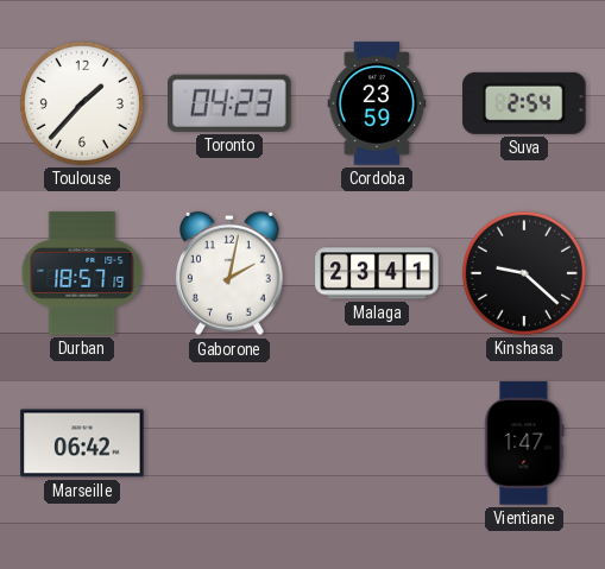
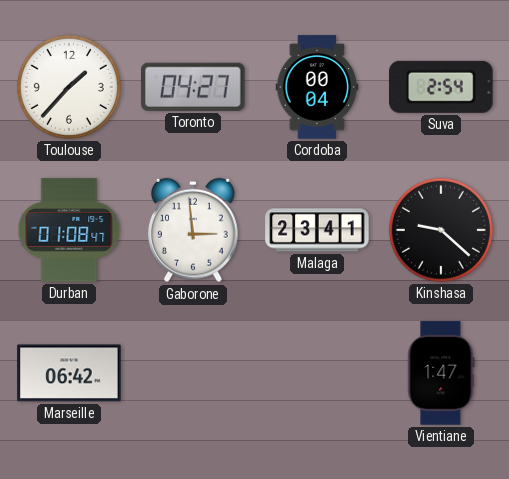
Toronto: 04:23 -> 04:27
Cordoba: 23:59 -> 00:04
Durban: 18:57 -> 01:08
Gaborone: 2:02 -> 2:59
